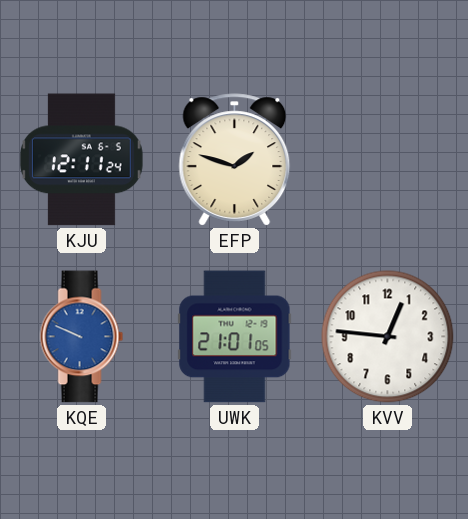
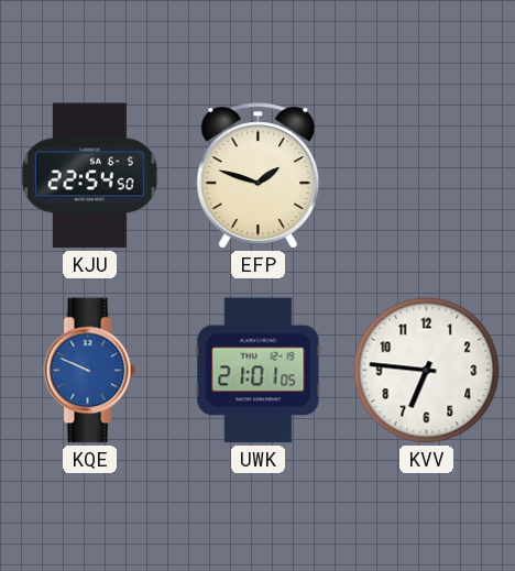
KJU: 12:11 -> 22:54
KVV: 12:46 -> 6:46
